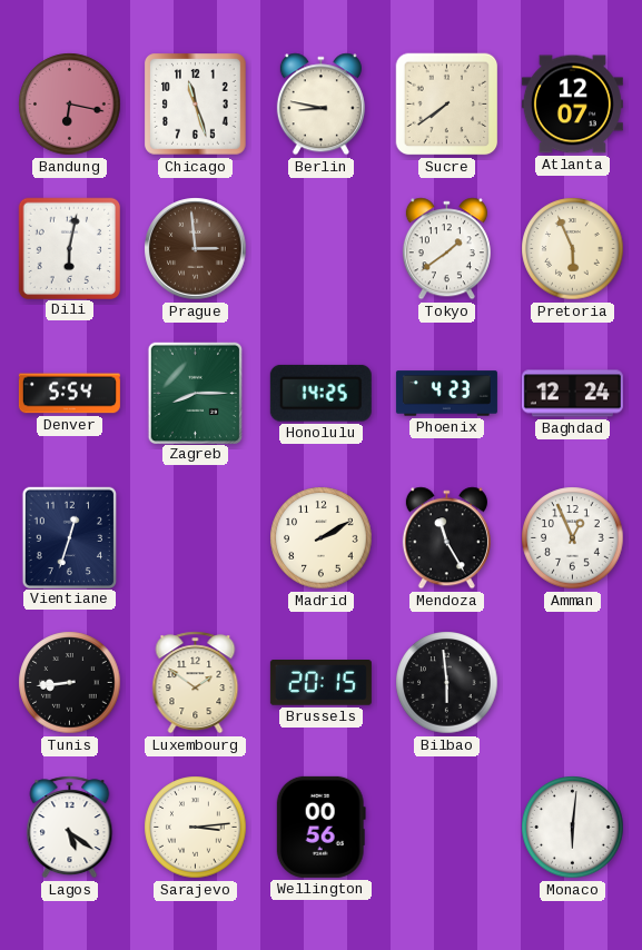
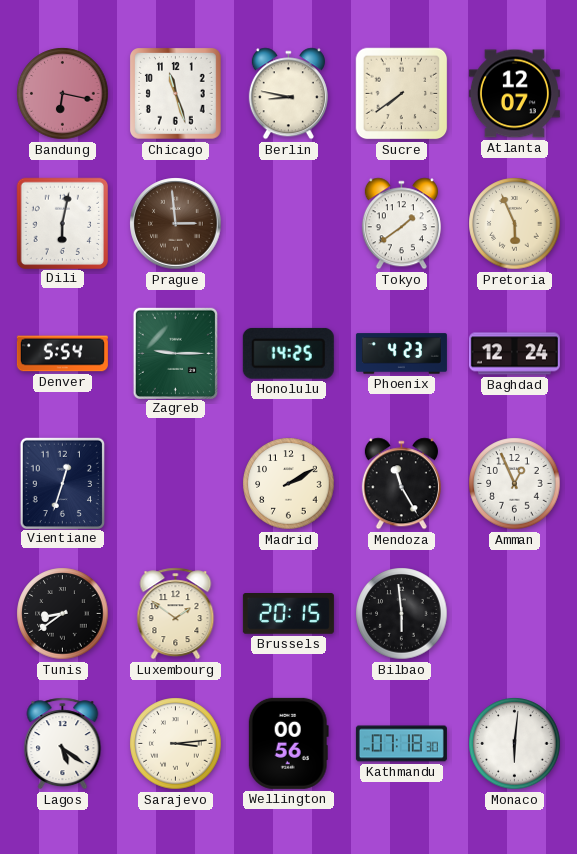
Zagreb: 8:15 -> 9:15
Tunis: 8:44 -> 8:39
Kathmandu: none -> 07:18
